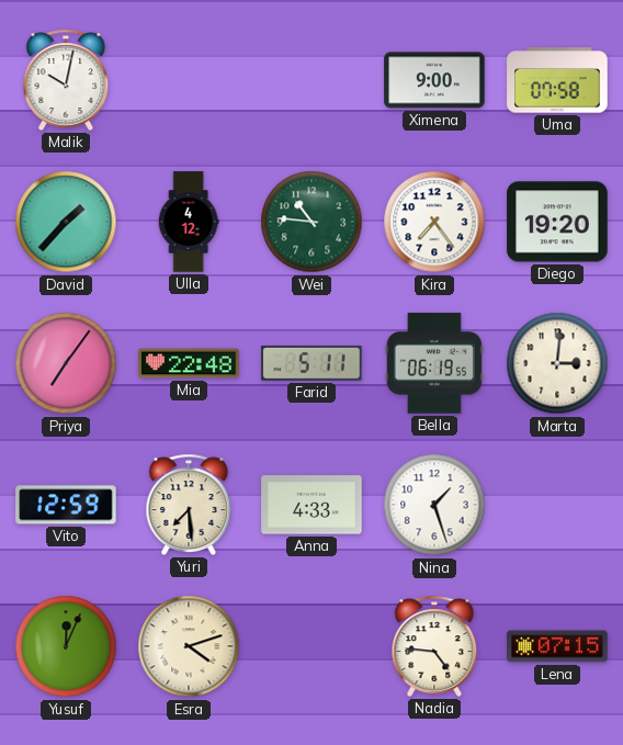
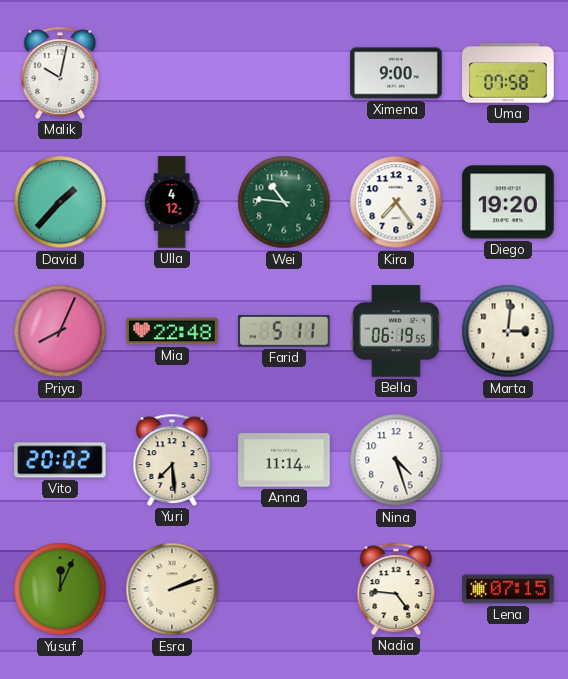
Priya: 7:06 -> 8:04
Vito: 12:59 -> 20:02
Anna: 4:33 -> 11:14
Nina: 1:27 -> 4:27
Esra: 4:12 -> 2:12
